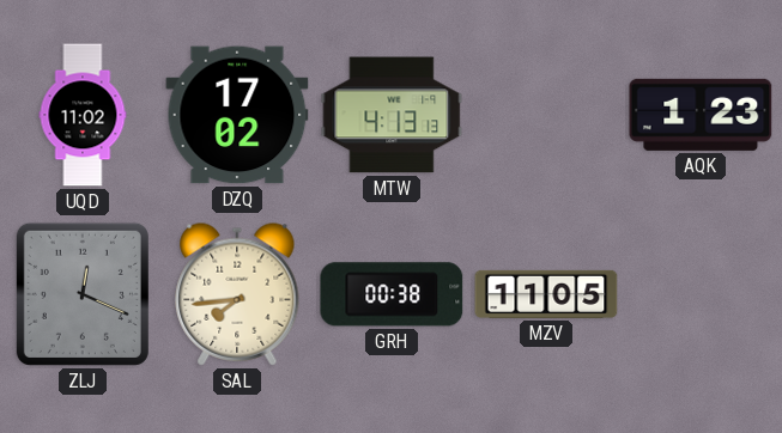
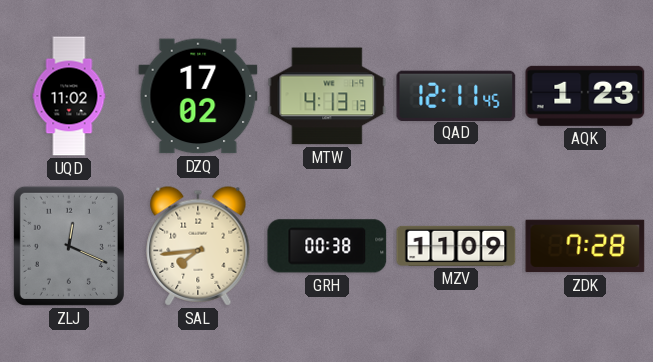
QAD: none -> 12:11
MZV: 11:05 -> 11:09
ZDK: none -> 7:28
